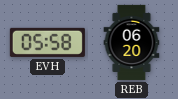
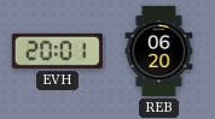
EVH: 05:58 -> 20:01
